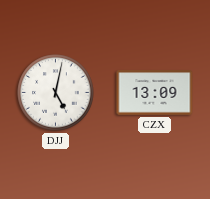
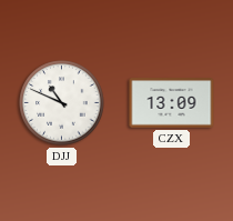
DJJ: 5:02 -> 10:49
